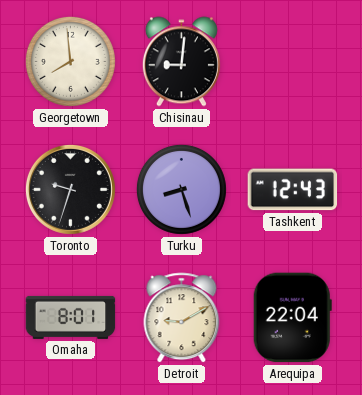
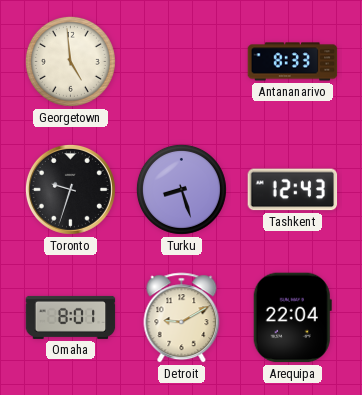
Georgetown: 7:59 -> 4:59
Chisinau: 9:01 -> none
Antananarivo: none -> 8:33
